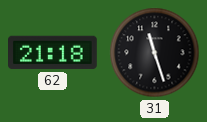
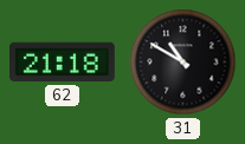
31: 11:27 -> 10:50
